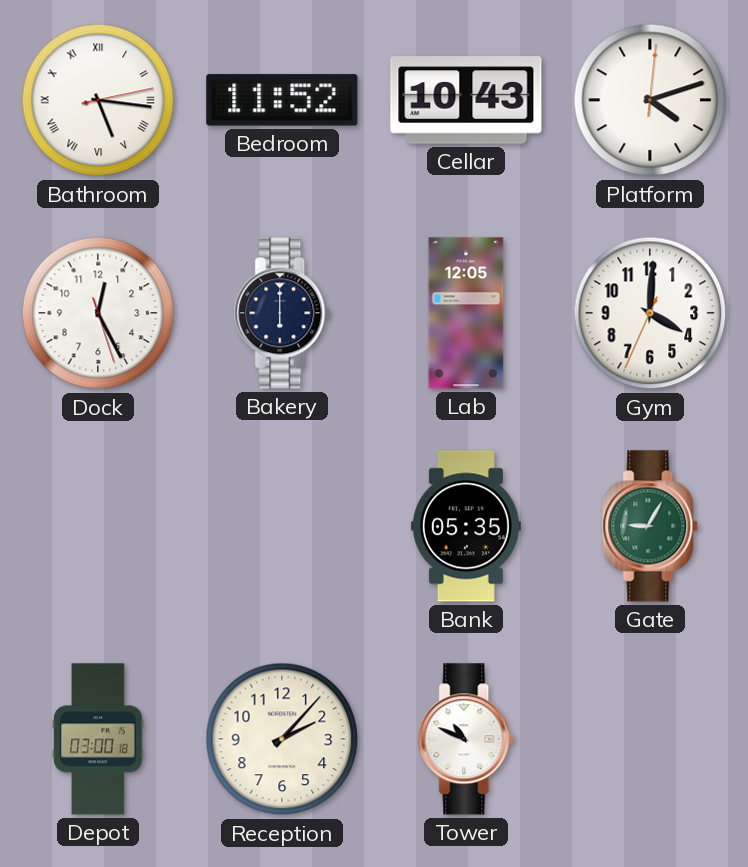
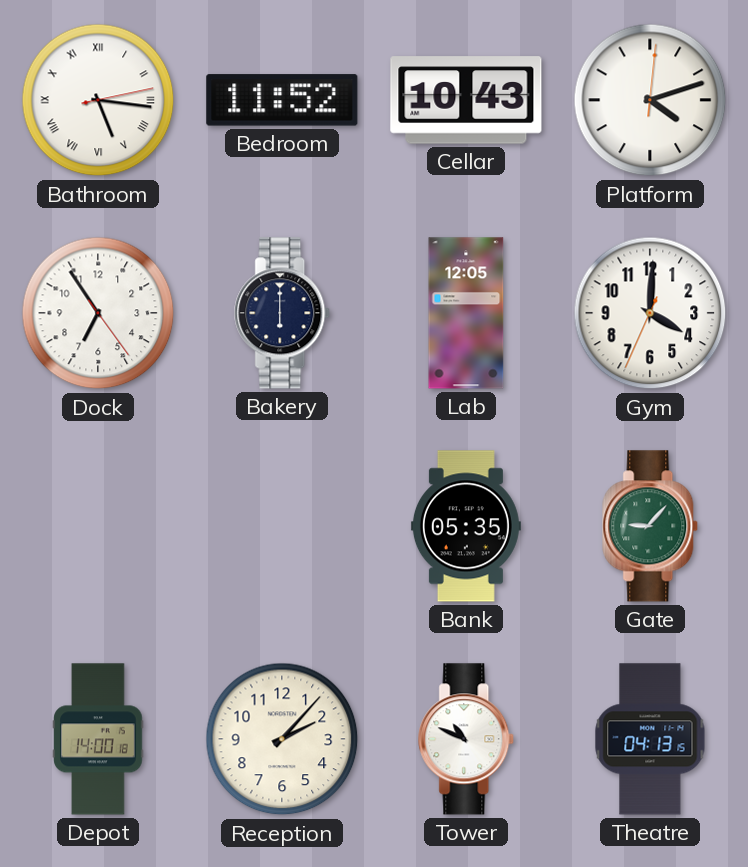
Dock: 12:25 -> 6:54
Gate: 9:05 -> 9:07
Depot: 03:00 -> 14:00
Theatre: none -> 04:13
